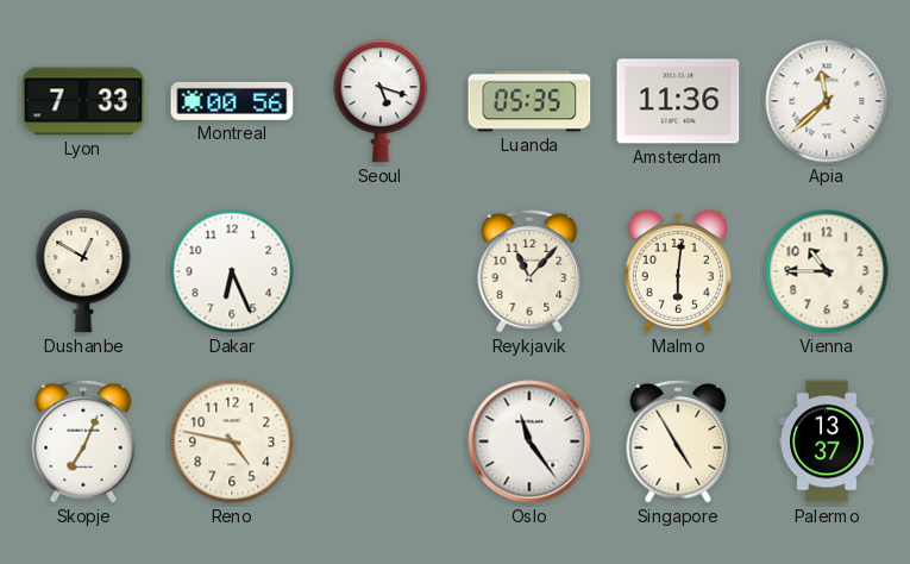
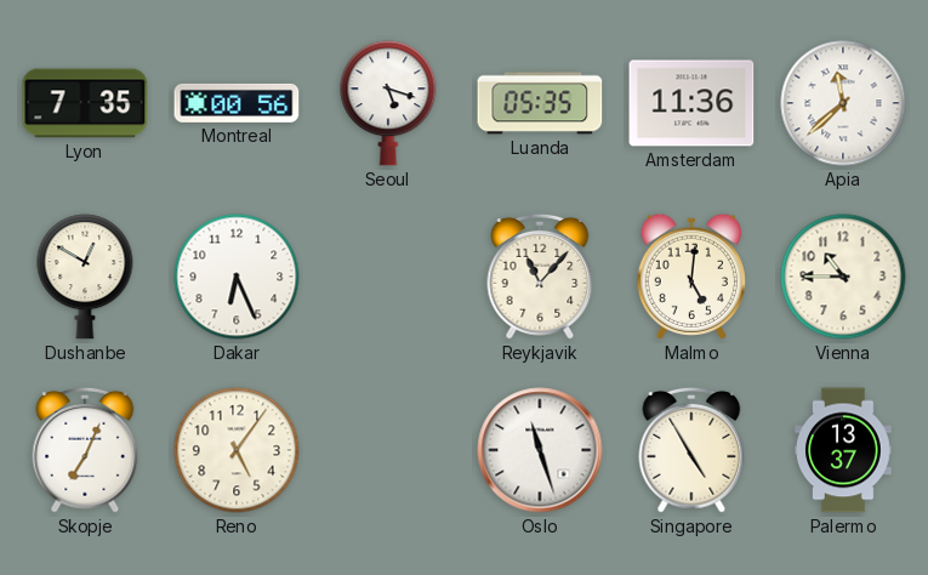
Lyon: 7:33 -> 7:35
Malmo: 6:01 -> 5:01
Reno: 4:47 -> 5:06
Oslo: 11:24 -> 11:27
